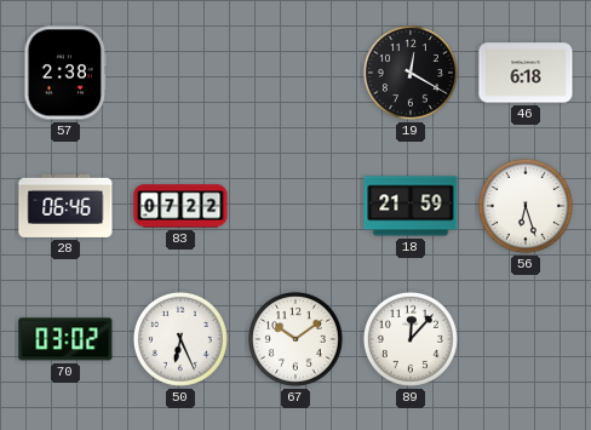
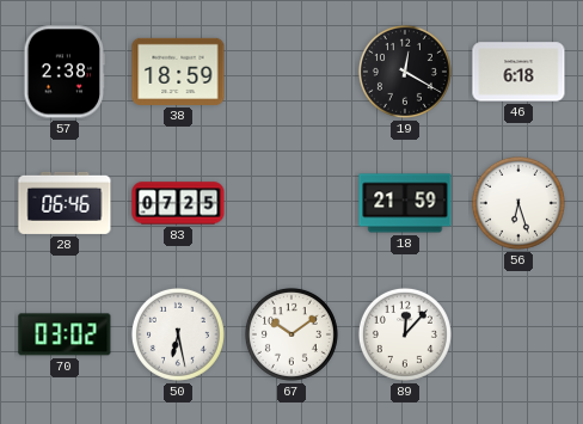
38: none -> 18:59
83: 07:22 -> 07:25
50: 6:26 -> 6:28
